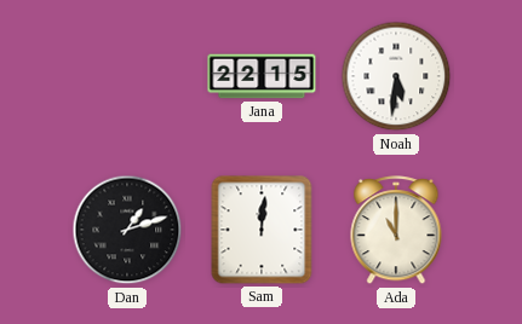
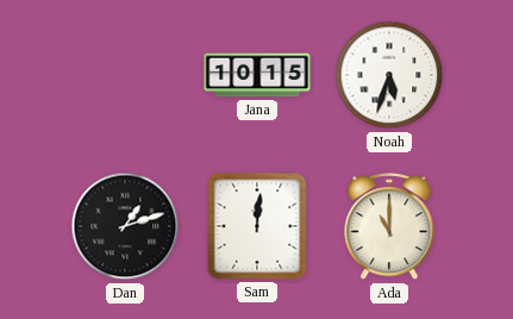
Jana: 22:15 -> 10:15
Noah: 5:31 -> 5:33
